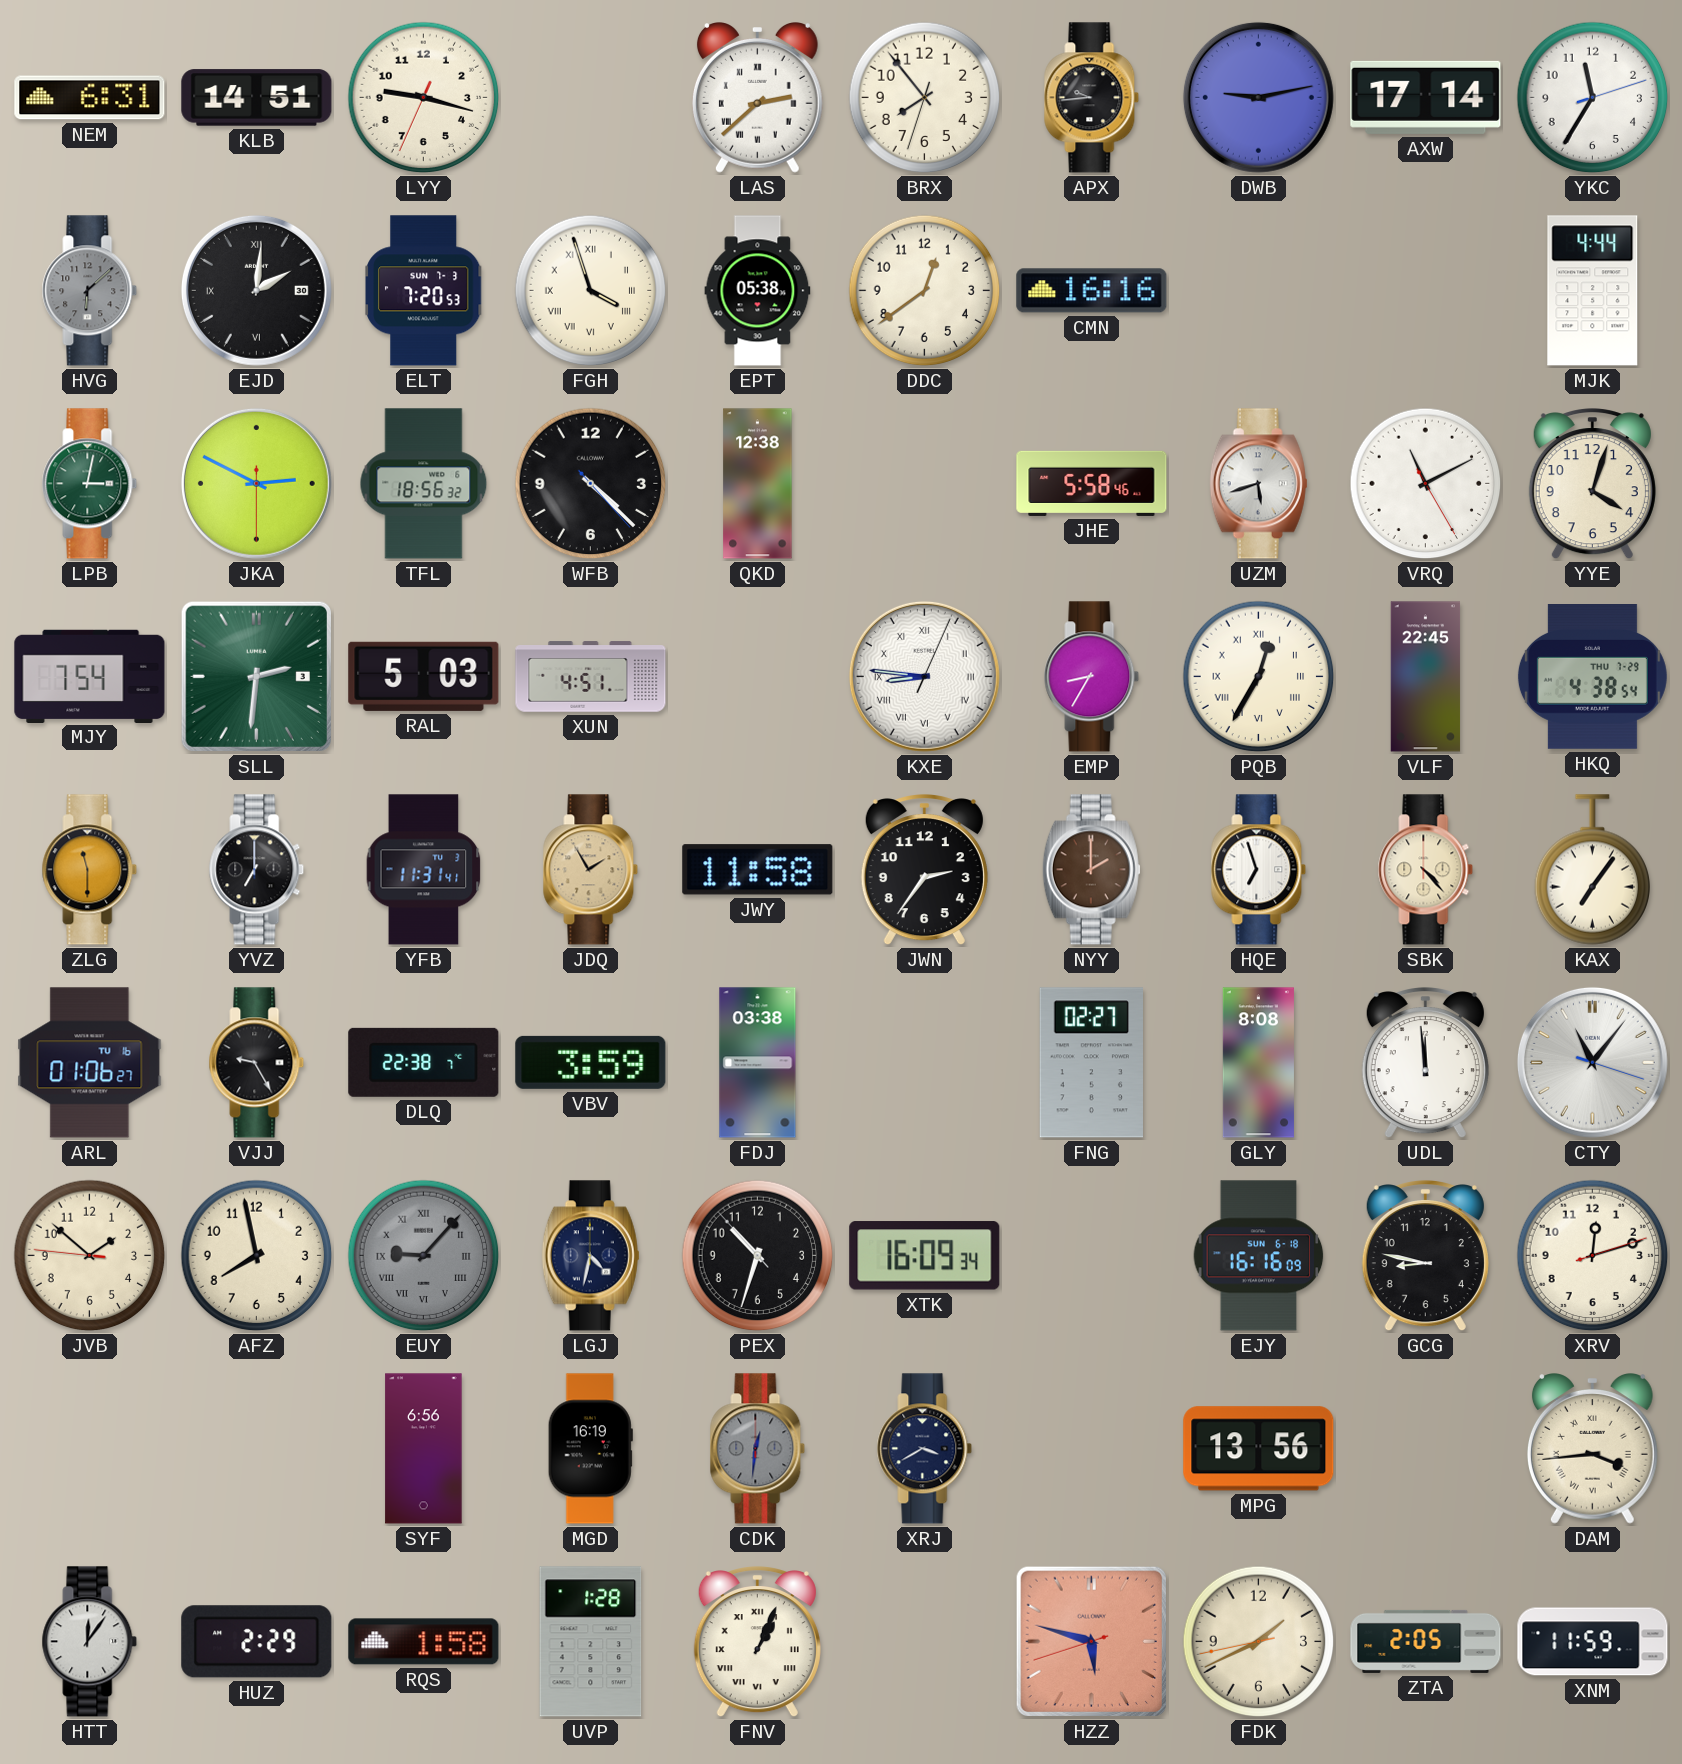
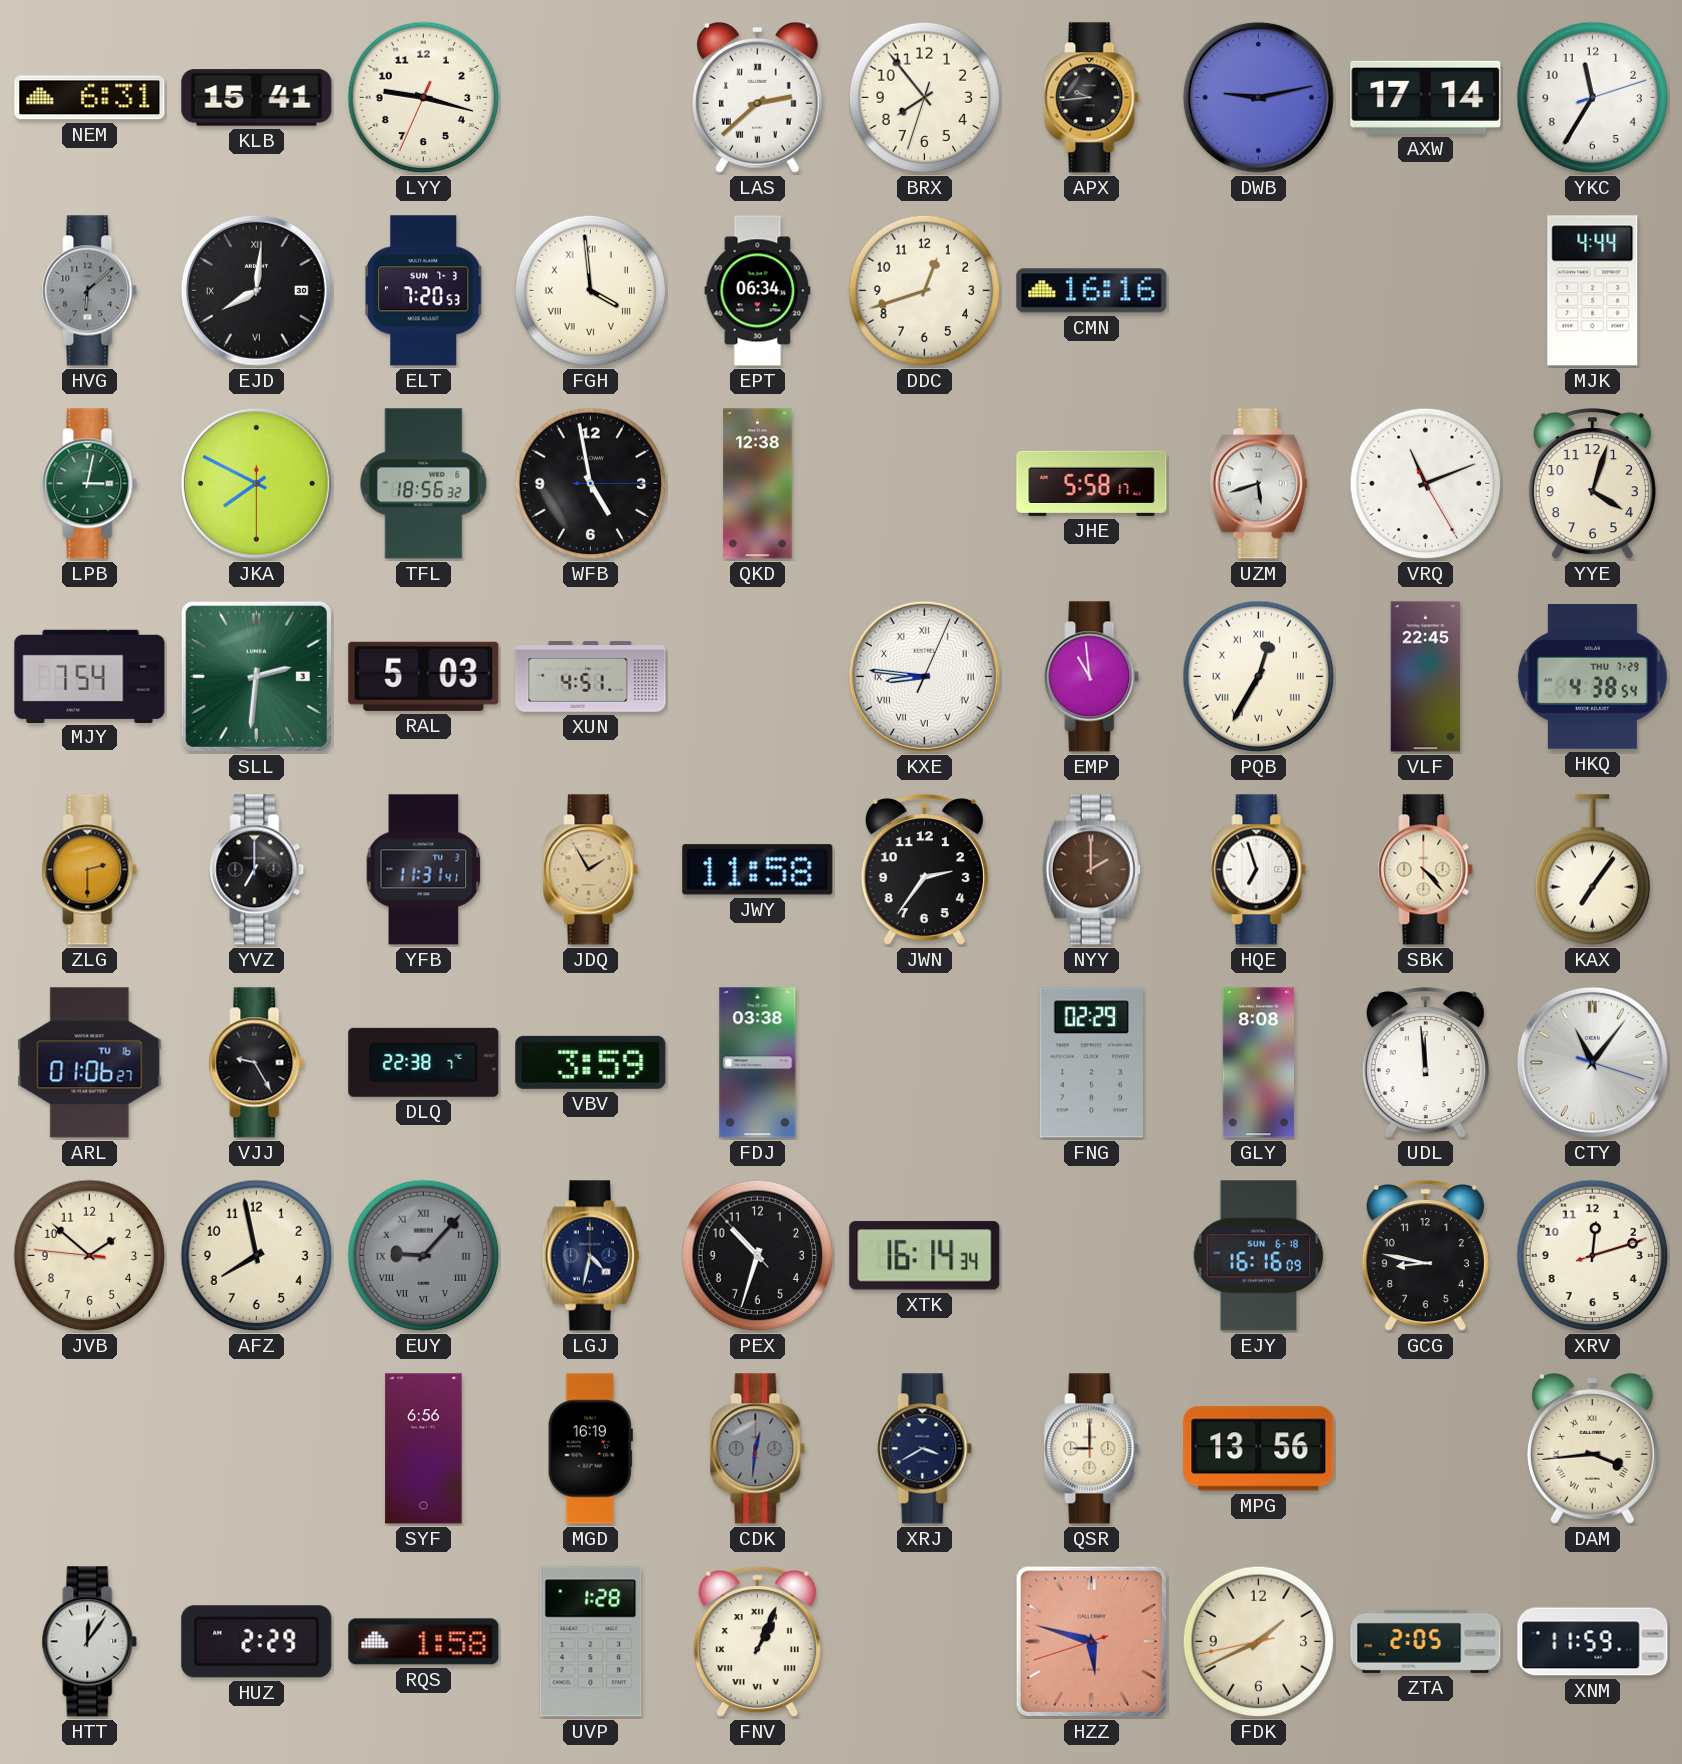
KLB: 14:51 -> 15:41
EJD: 2:01 -> 8:01
FGH: 3:57 -> 3:59
EPT: 05:38 -> 06:34
DDC: 12:39 -> 12:42
JKA: 2:49 -> 7:49
WFB: 4:22 -> 4:58
JHE: 5:58:46 -> 5:58:17
VRQ: 11:10 -> 11:11
EMP: 8:35 -> 10:59
ZLG: 11:30 -> 2:30
FNG: 02:27 -> 02:29
XTK: 16:09 -> 16:14
QSR: none -> 9:00
